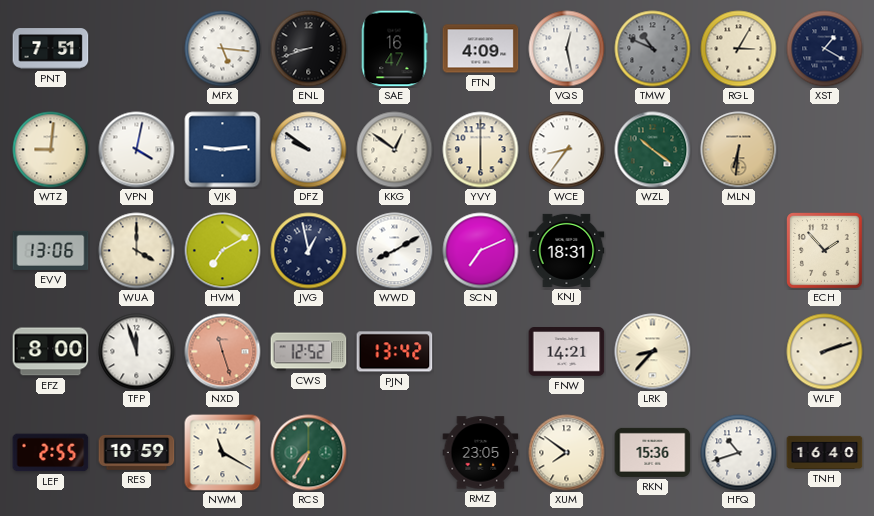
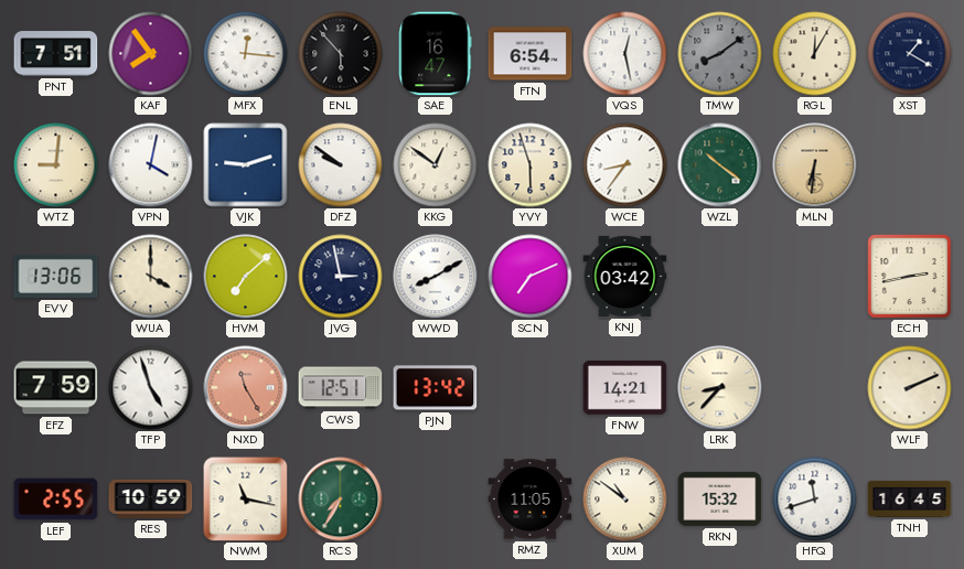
KAF: none -> 7:54
MFX: 5:16 -> 12:16
ENL: 8:42 -> 5:53
FTN: 4:09 -> 6:54
TMW: 10:49 -> 8:09
RGL: 3:05 -> 12:05
VJK: 9:14 -> 9:12
YVY: 6:00 -> 5:57
HVM: 7:10 -> 7:08
JVG: 12:58 -> 2:58
KNJ: 18:31 -> 03:42
ECH: 1:53 -> 2:43
EFZ: 8:00 -> 7:59
TFP: 11:57 -> 4:57
NXD: 11:27 -> 11:25
CWS: 12:52 -> 12:51
WLF: 2:12 -> 2:11
NWM: 11:20 -> 11:17
RMZ: 23:05 -> 11:05
XUM: 7:51 -> 10:51
RKN: 15:36 -> 15:32
HFQ: 10:42 -> 11:42
TNH: 16:40 -> 16:45
